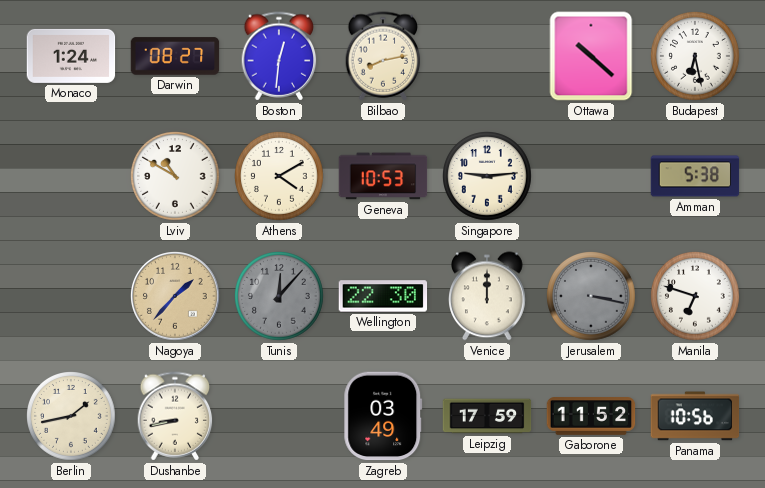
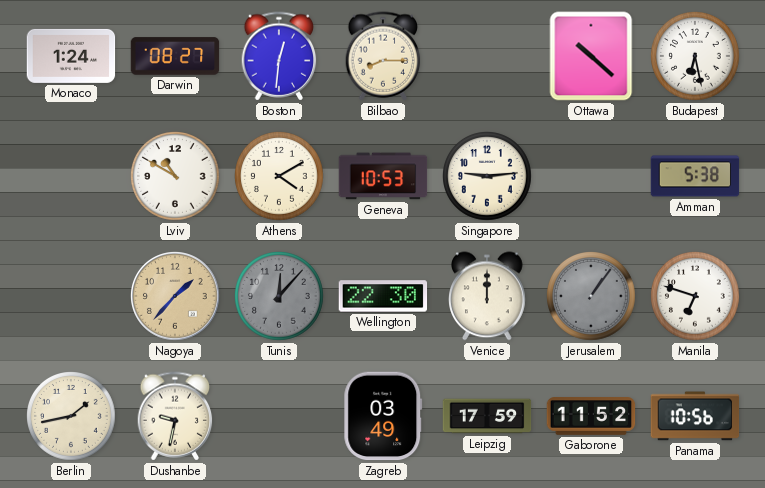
Bilbao: 8:13 -> 8:15
Jerusalem: 3:17 -> 1:06
Dushanbe: 8:43 -> 9:32
